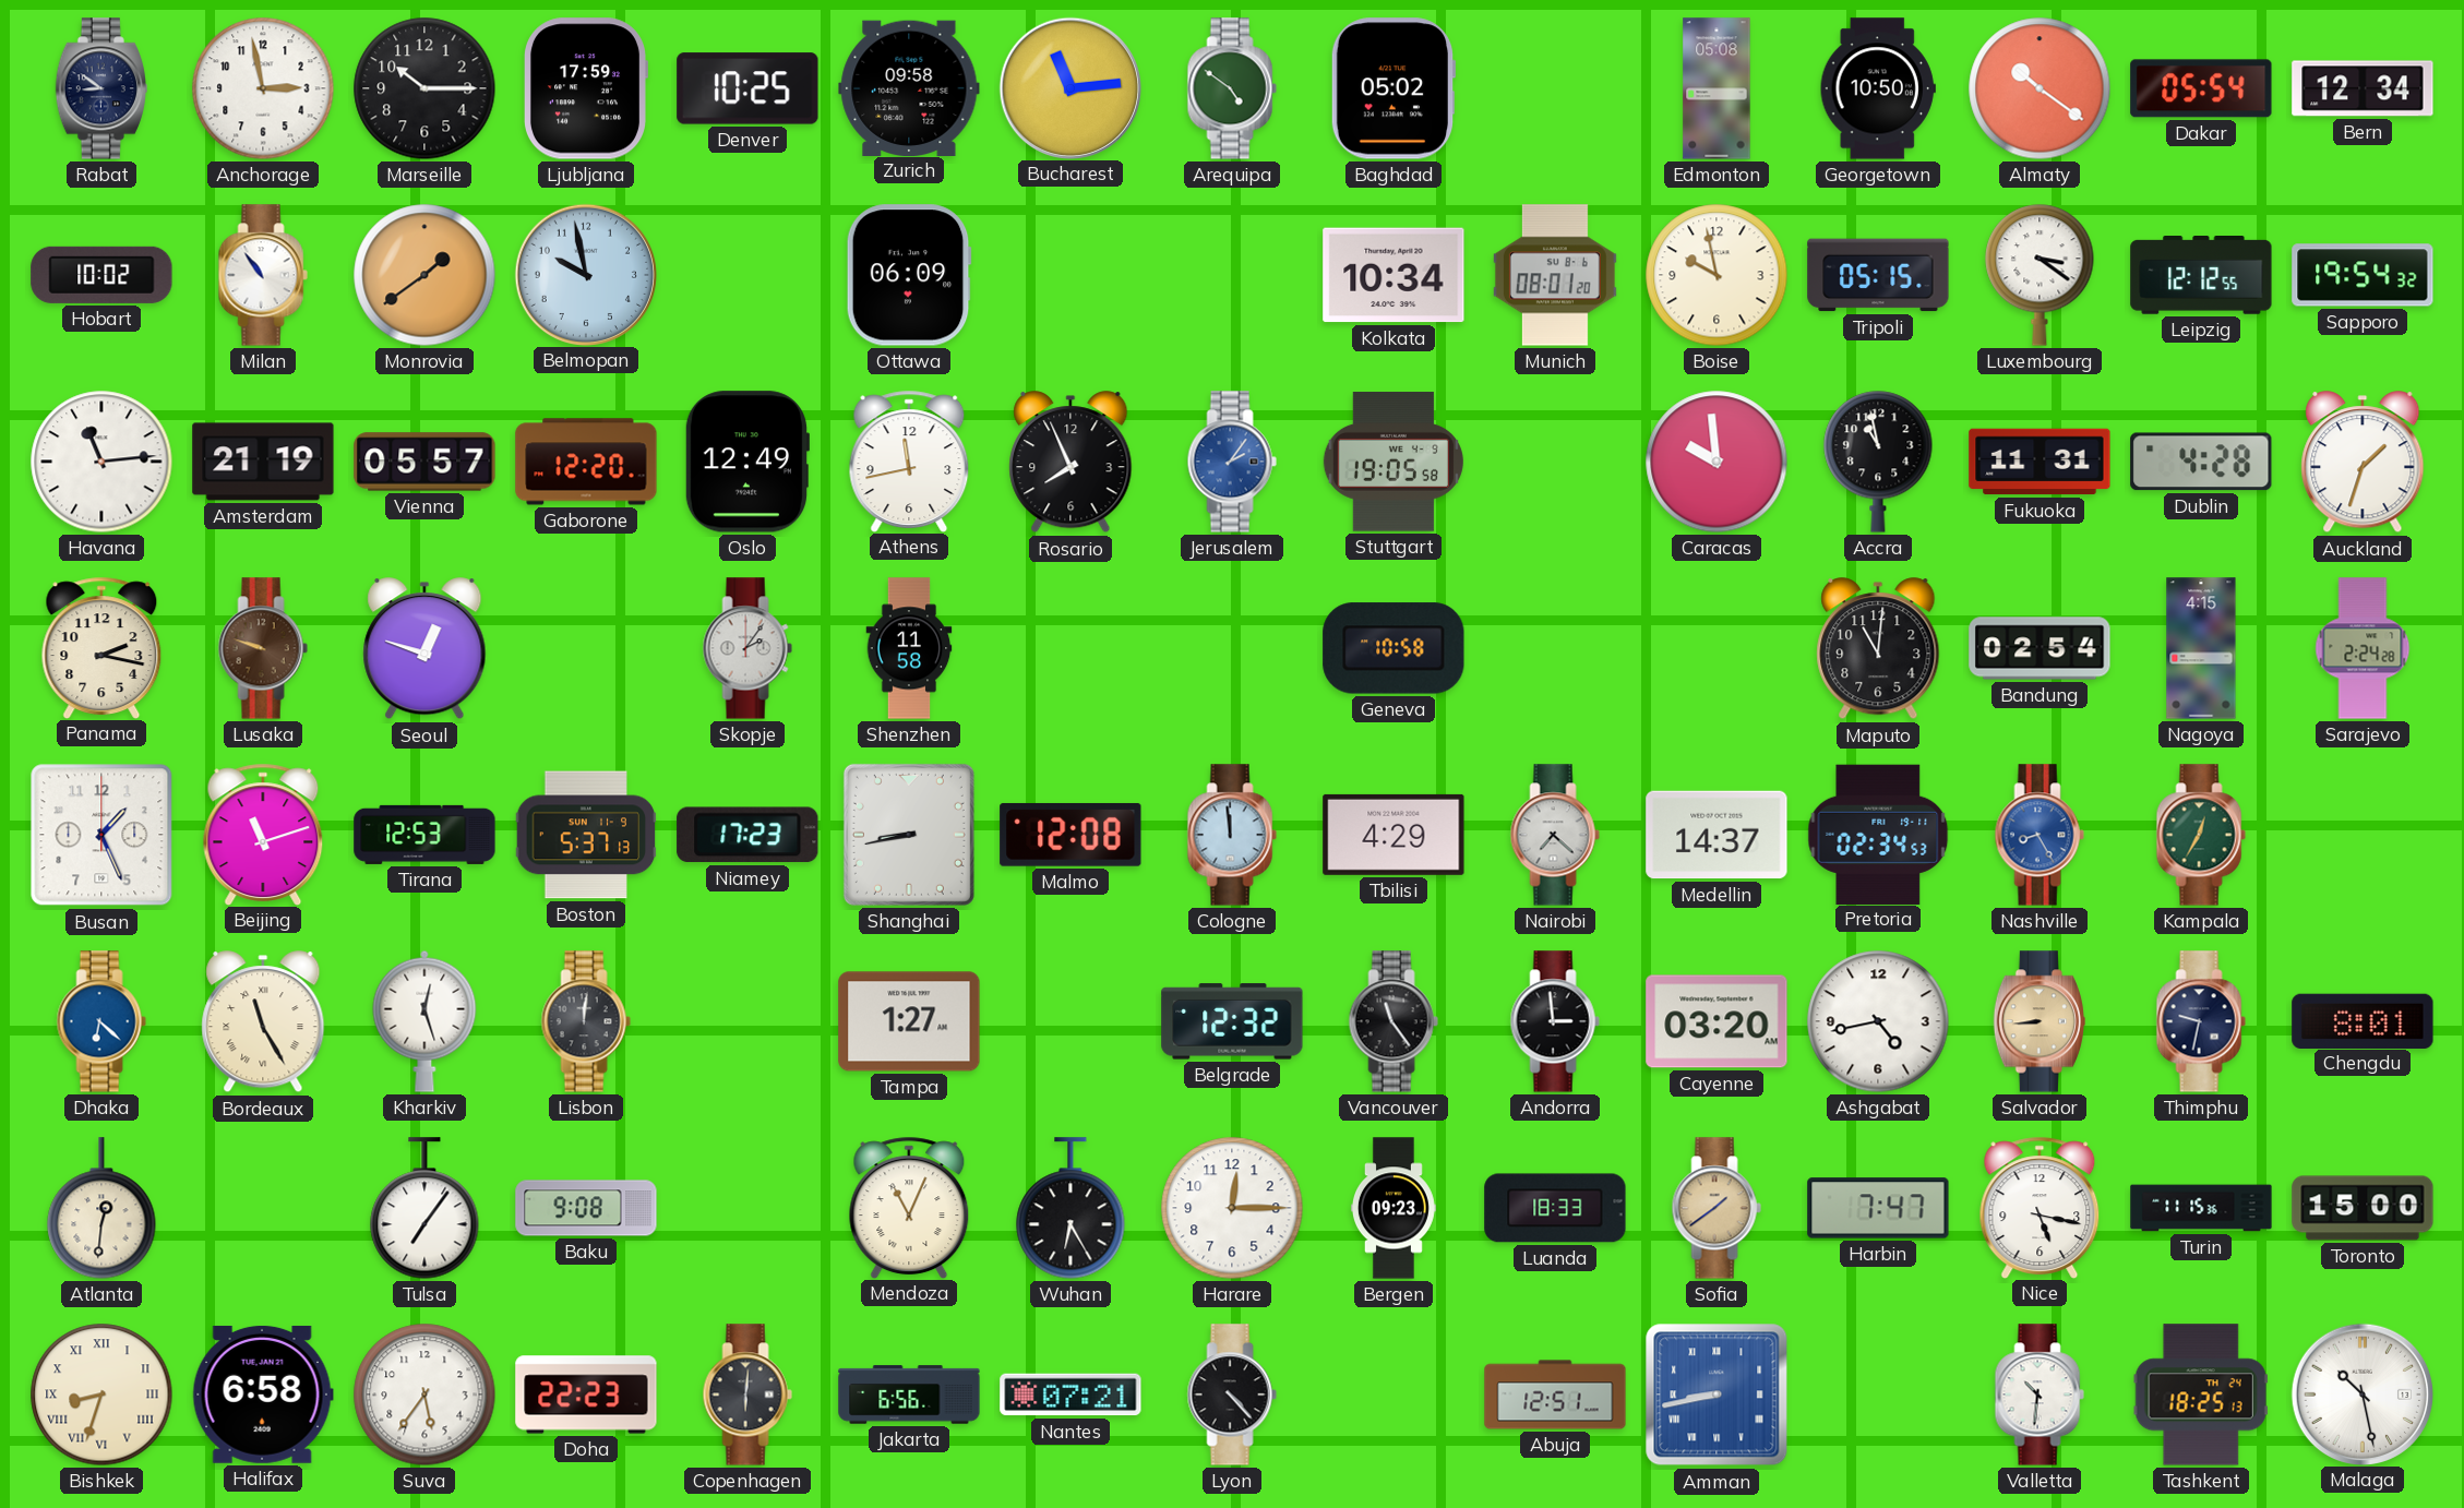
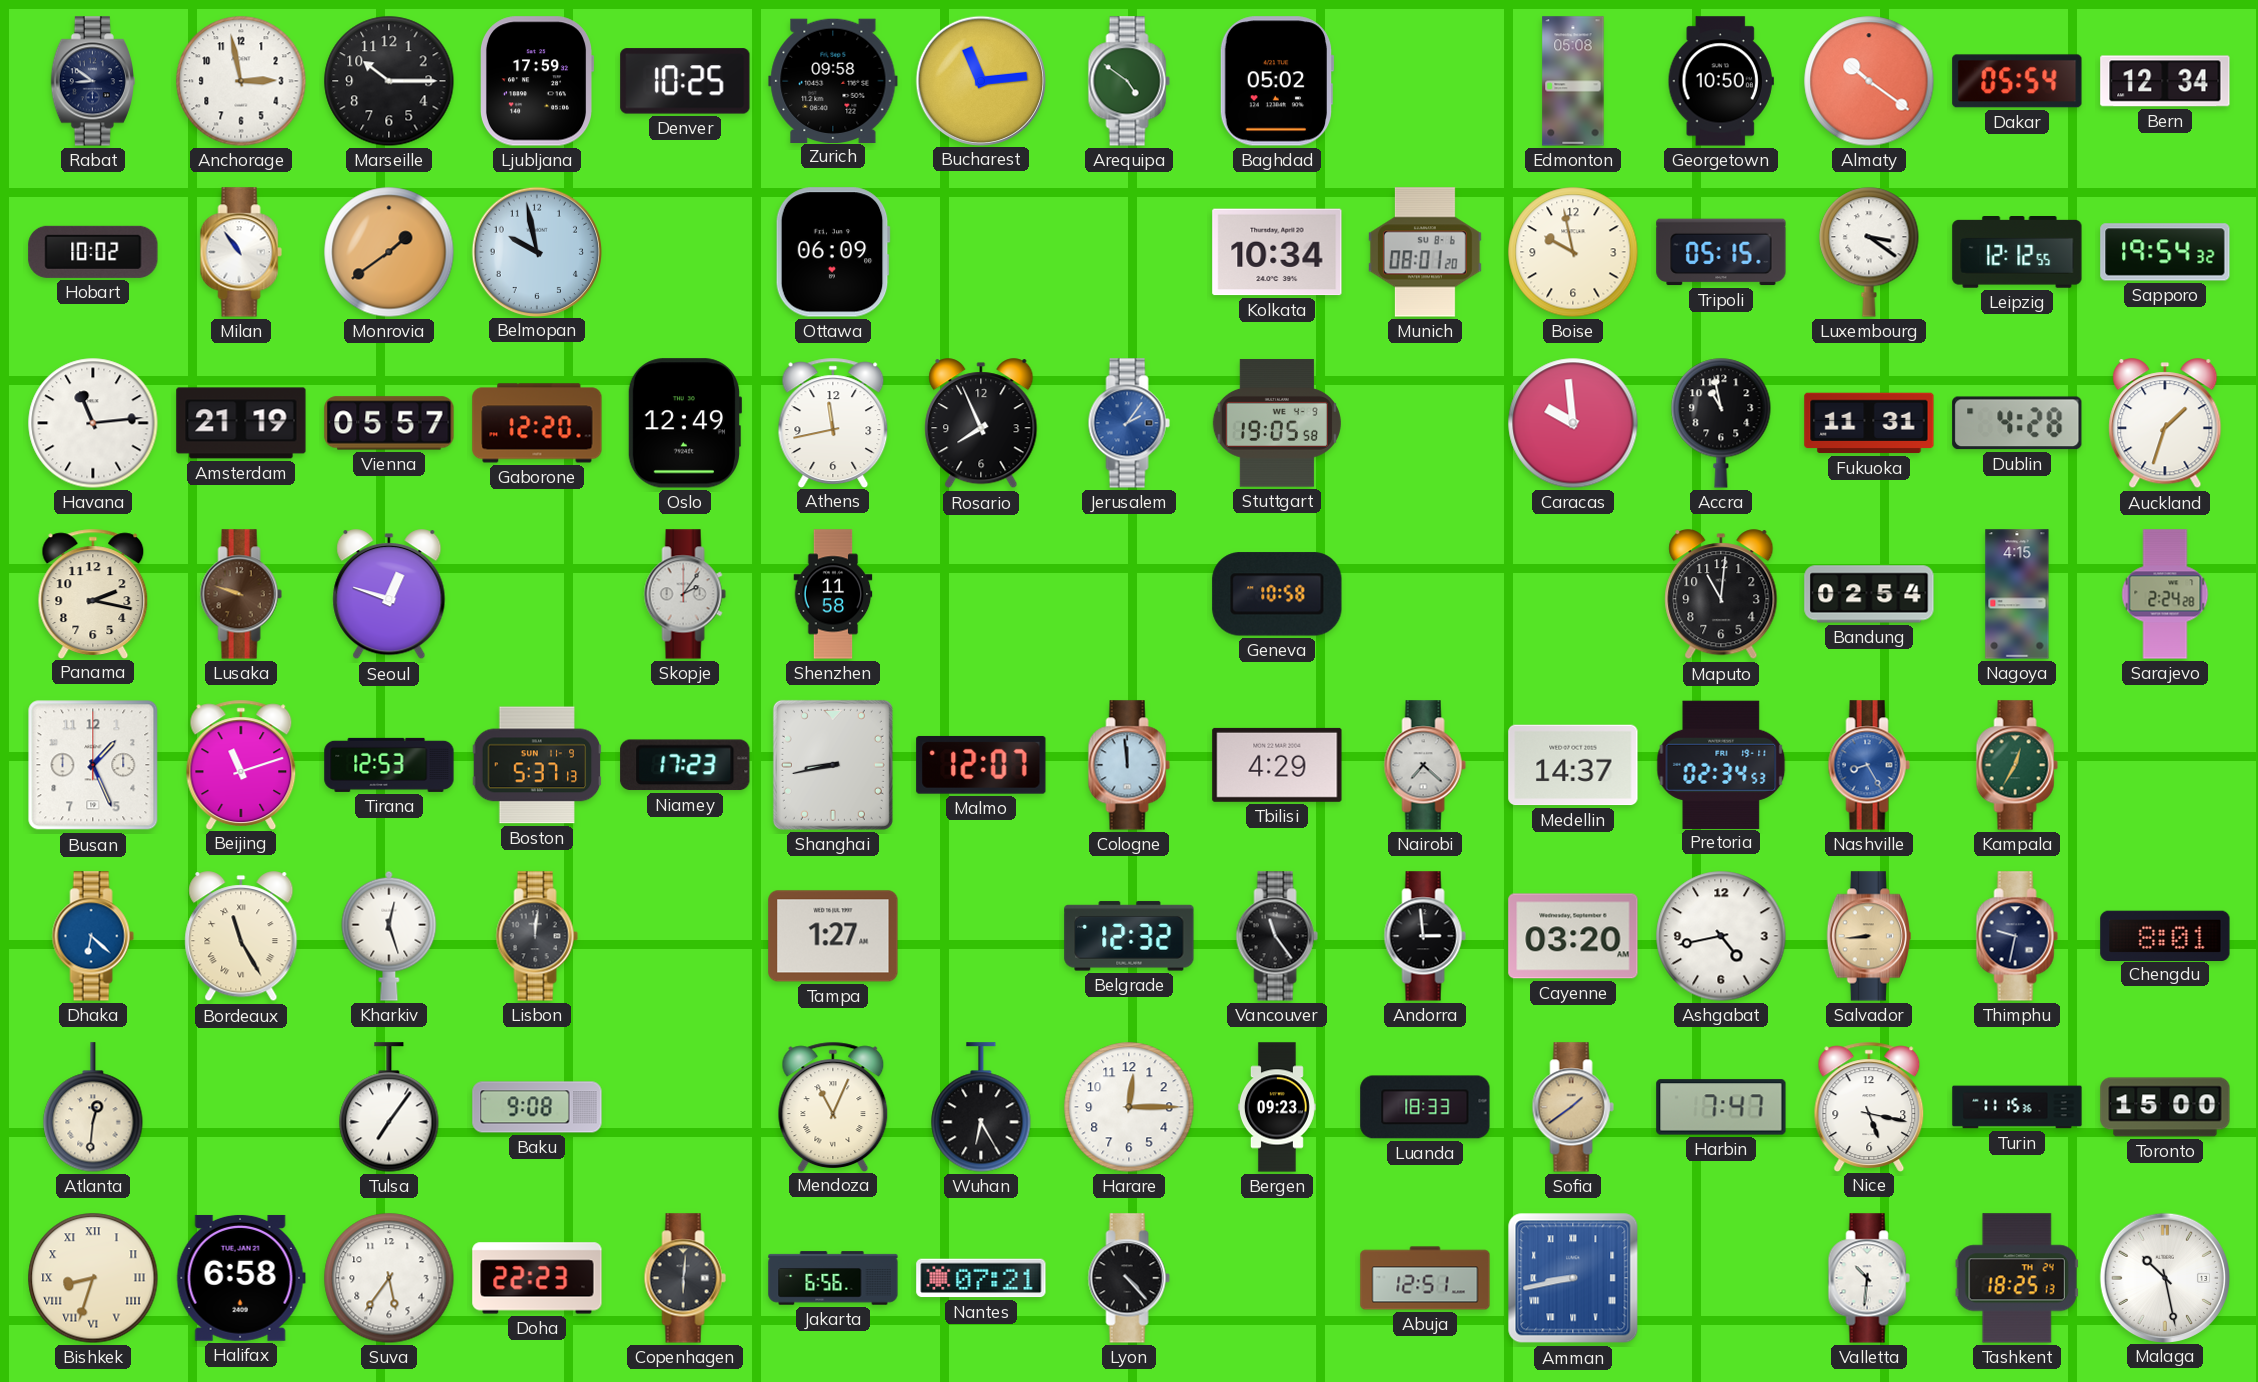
Malmo: 12:08 -> 12:07
